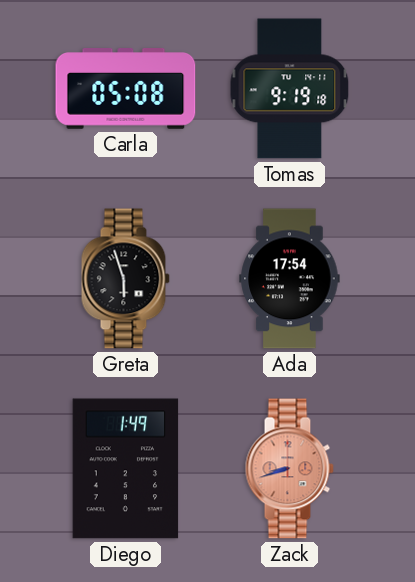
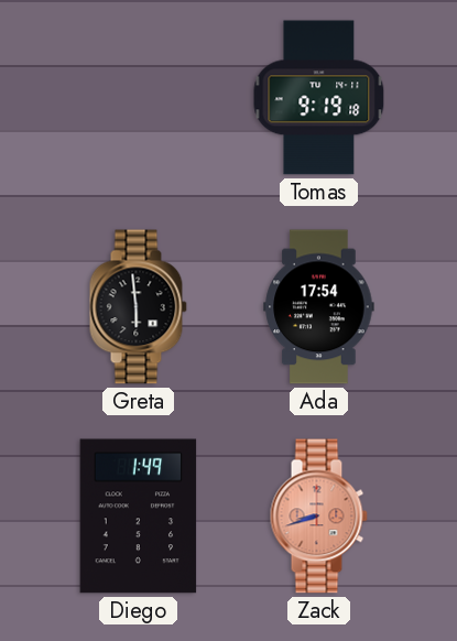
Carla: 05:08 -> none
Greta: 5:57 -> 5:59
